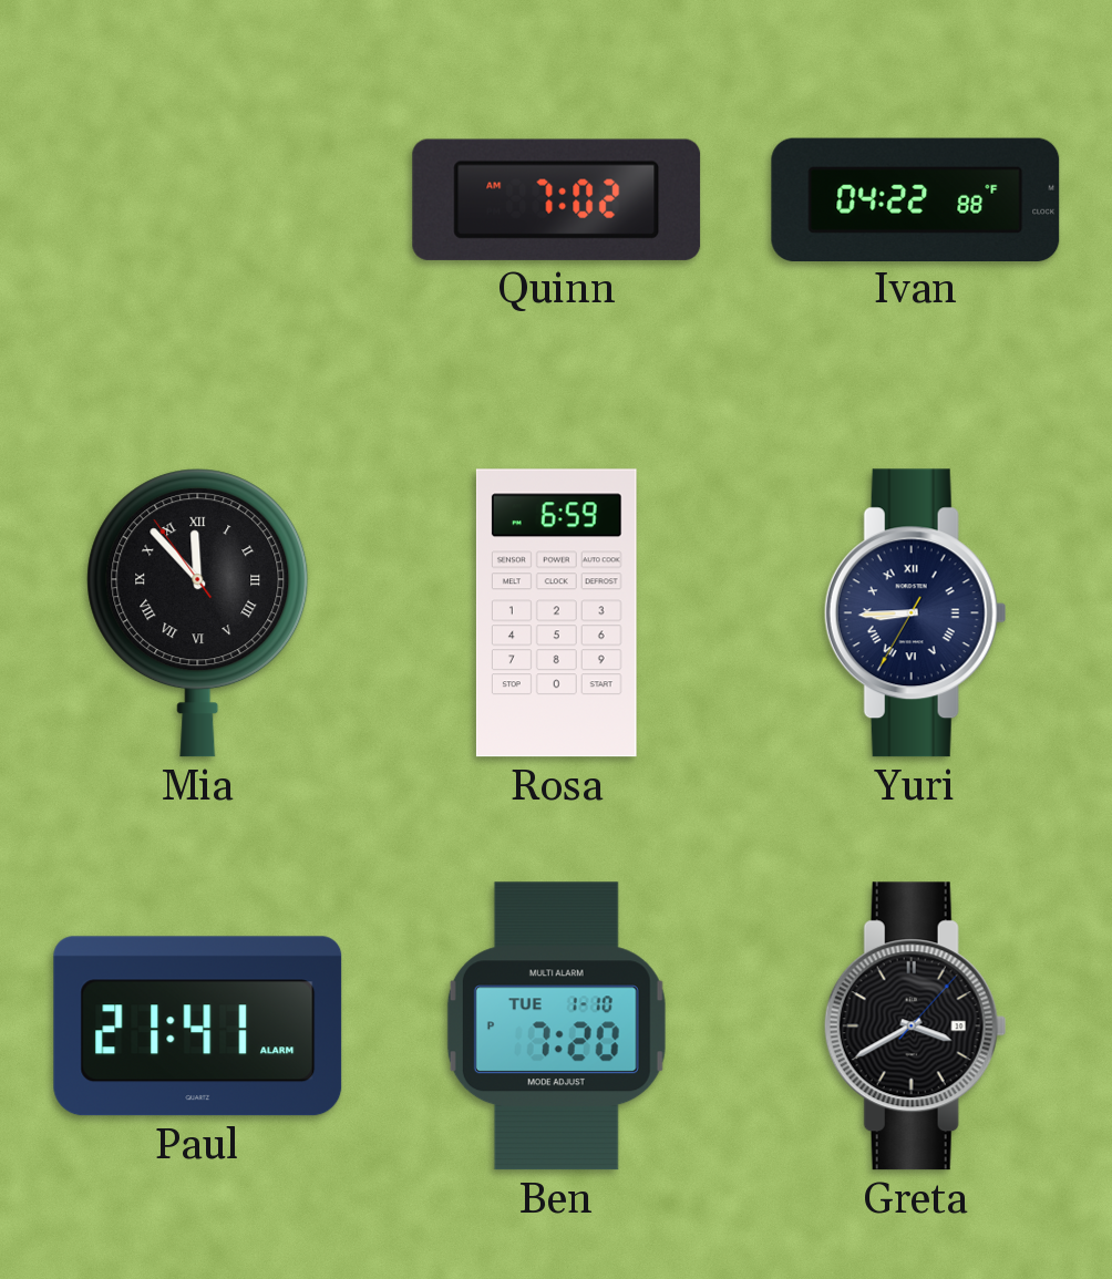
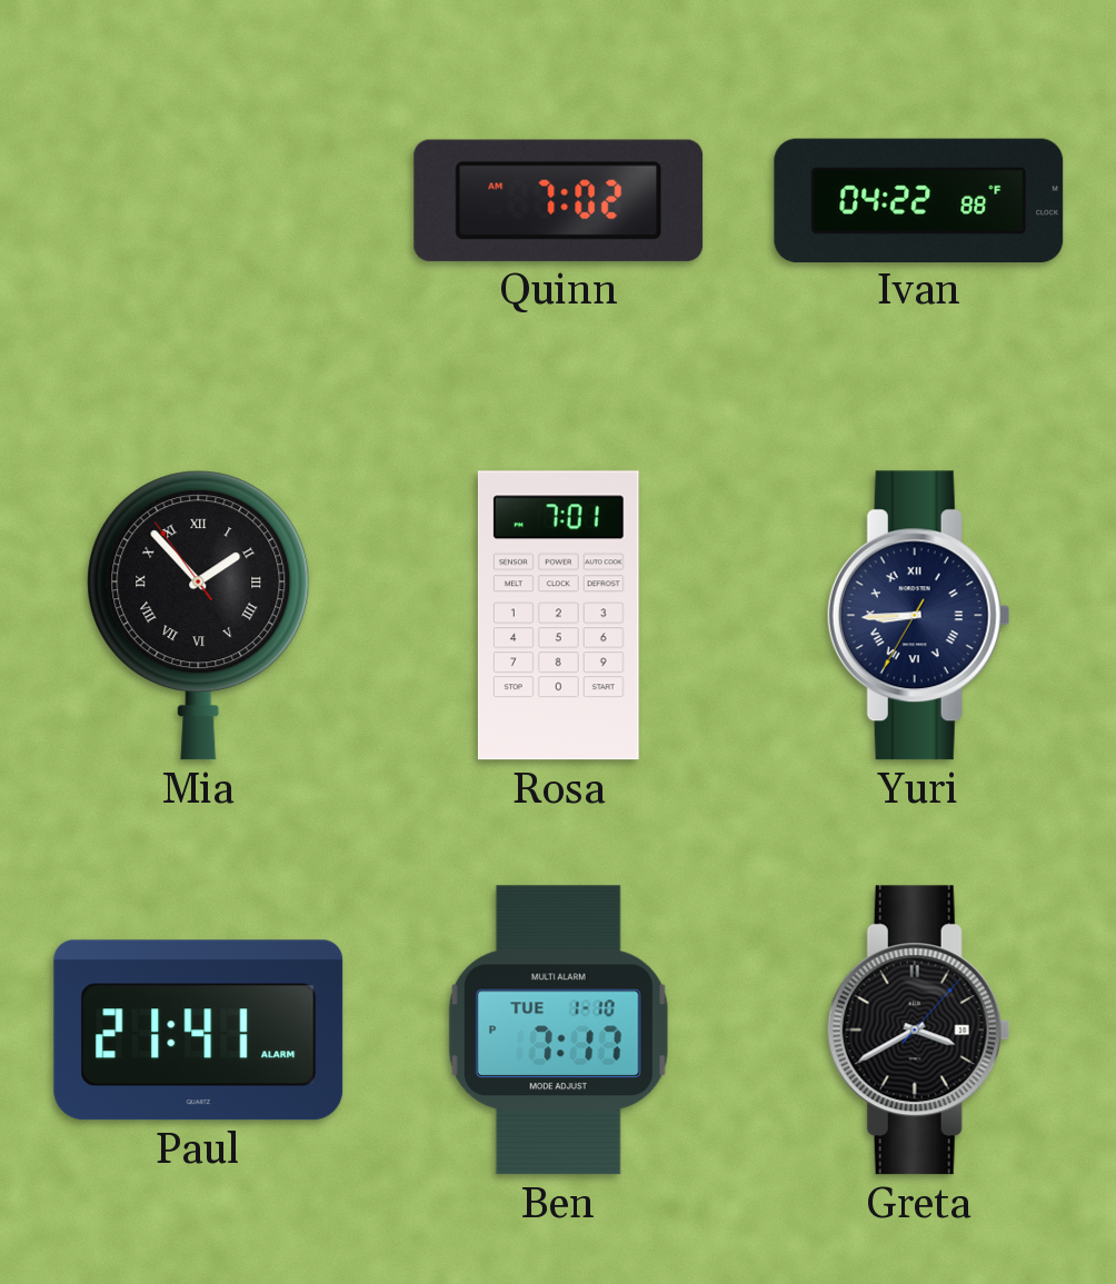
Mia: 11:52 -> 1:52
Rosa: 6:59 -> 7:01
Ben: 7:20 -> 7:17
